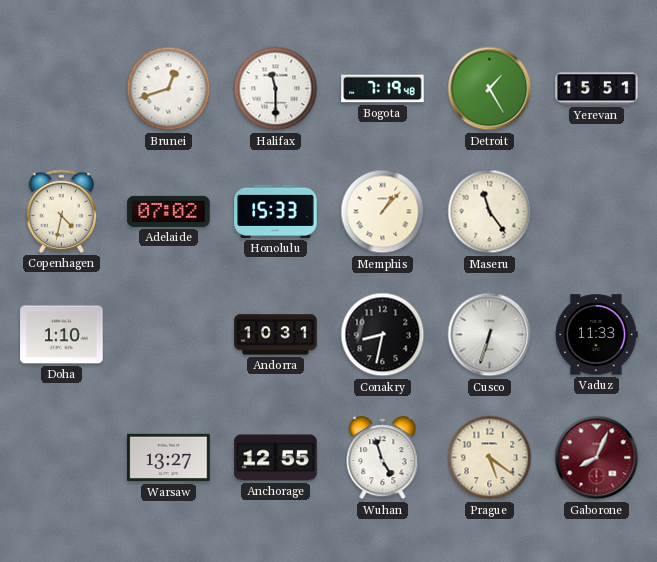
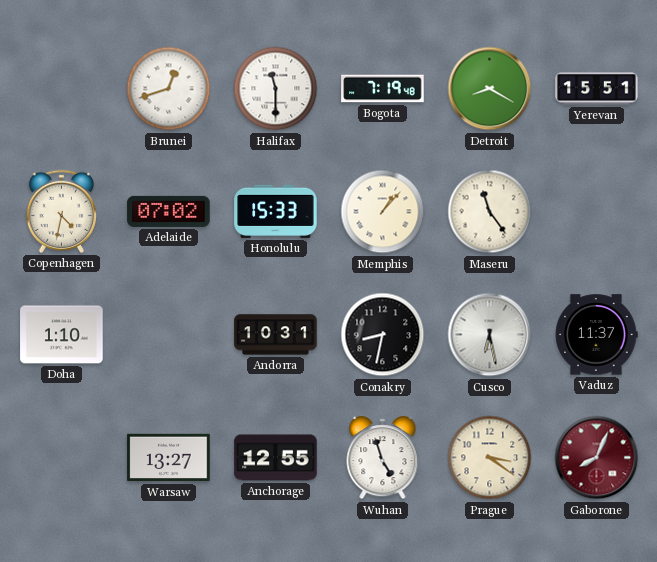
Detroit: 1:25 -> 8:20
Cusco: 6:33 -> 6:28
Vaduz: 11:33 -> 11:37
Prague: 5:21 -> 3:21
